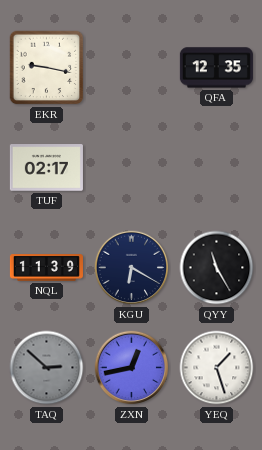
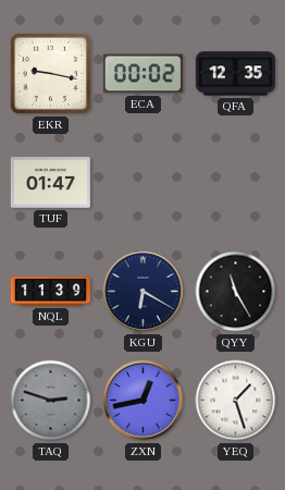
ECA: none -> 00:02
TUF: 02:17 -> 01:47
TAQ: 2:52 -> 2:48
